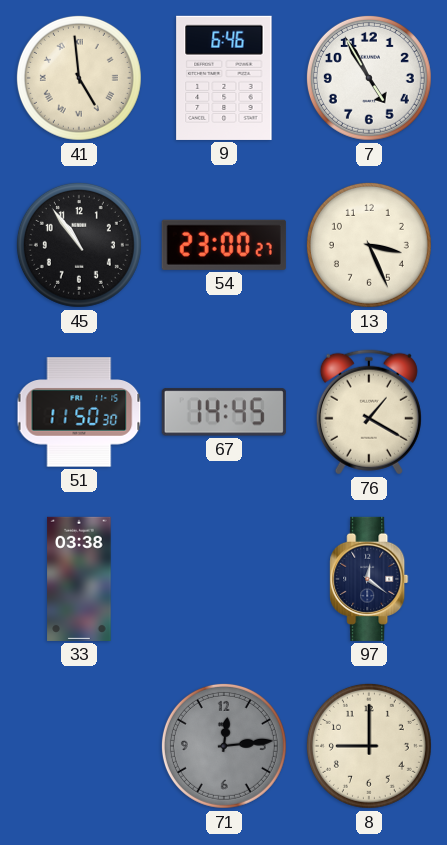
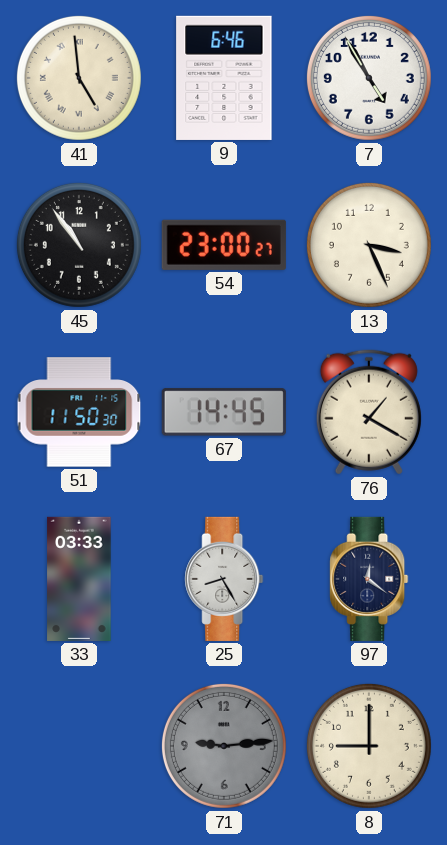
33: 03:38 -> 03:33
25: none -> 8:25
71: 12:14 -> 9:14
